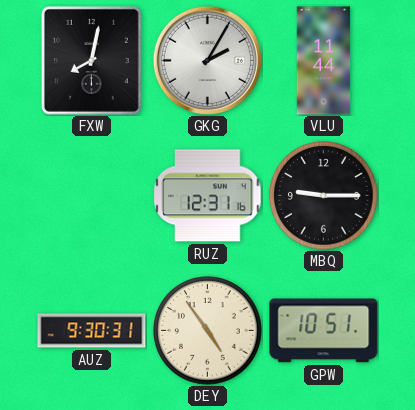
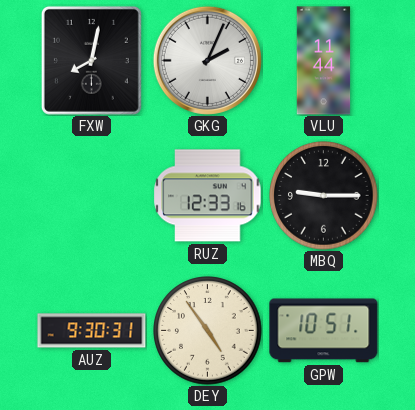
GKG: 2:05 -> 2:04
RUZ: 12:31 -> 12:33
